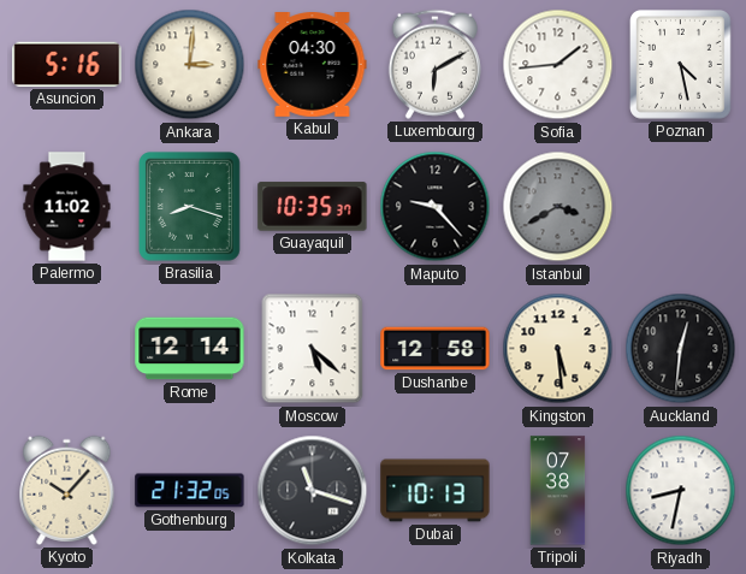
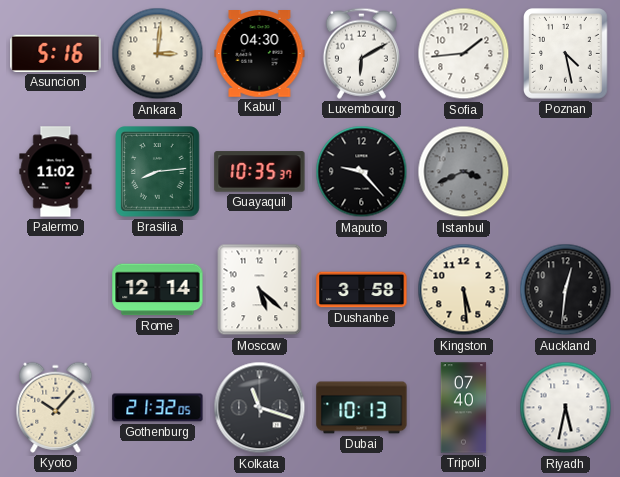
Brasilia: 8:18 -> 8:14
Istanbul: 3:40 -> 3:41
Dushanbe: 12:58 -> 3:58
Tripoli: 07:38 -> 07:40
Riyadh: 8:32 -> 5:32
